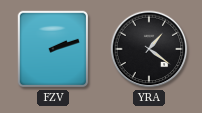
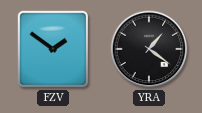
FZV: 2:12 -> 1:51
